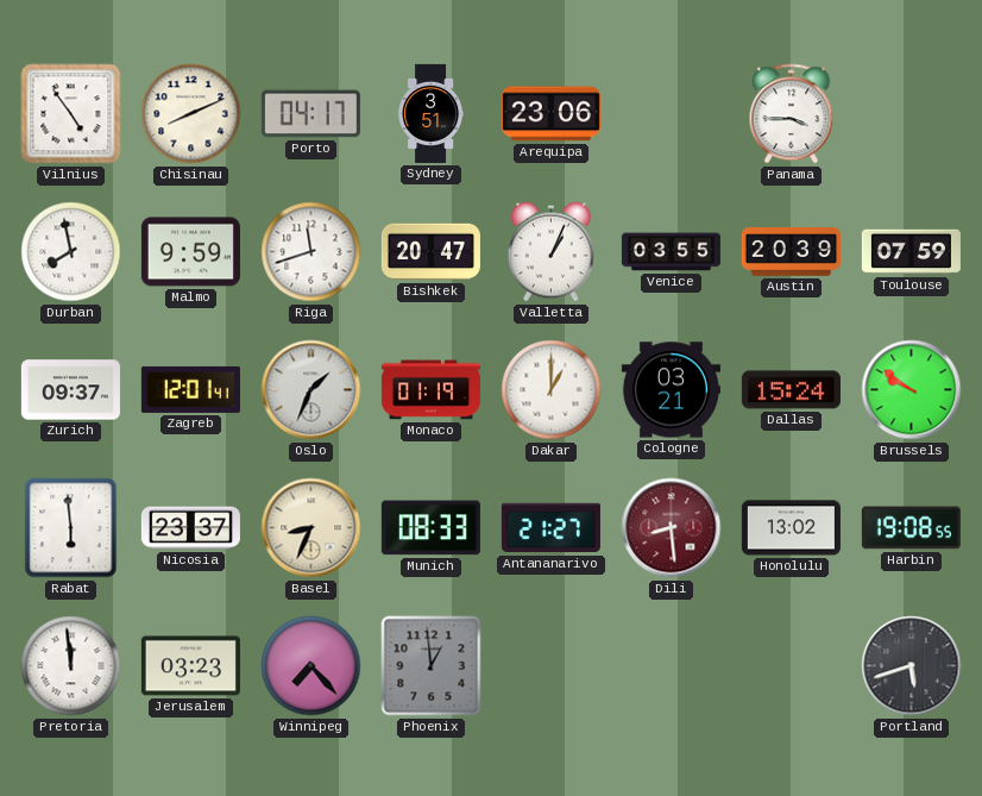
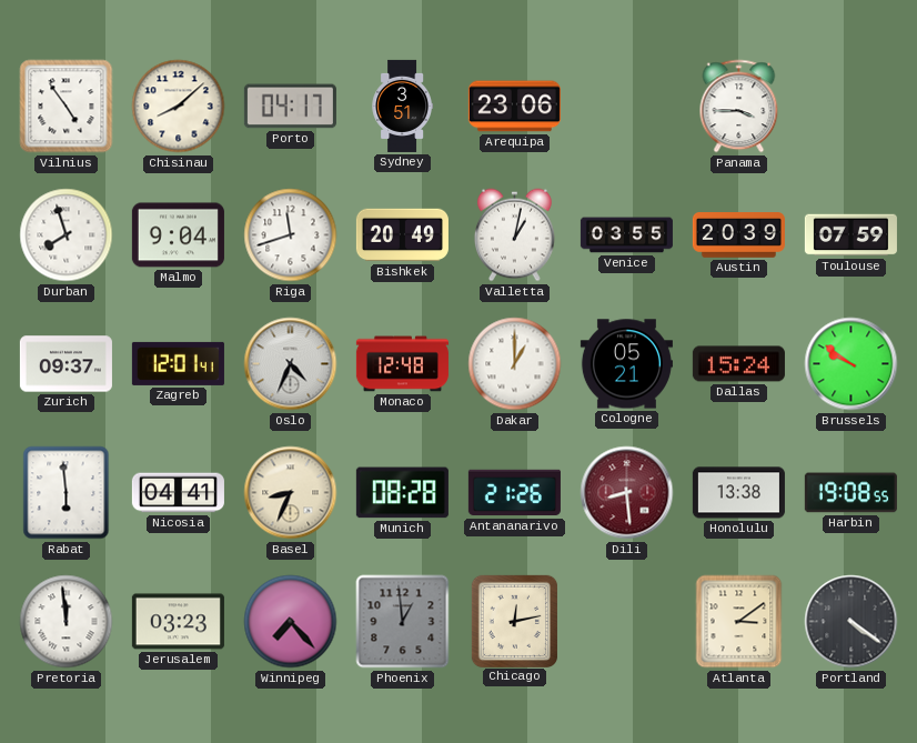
Chisinau: 8:11 -> 8:08
Durban: 7:58 -> 7:57
Malmo: 9:59 -> 9:04
Bishkek: 20:47 -> 20:49
Valletta: 1:04 -> 1:02
Oslo: 1:34 -> 4:34
Monaco: 01:19 -> 12:48
Cologne: 03:21 -> 05:21
Nicosia: 23:37 -> 04:41
Munich: 08:33 -> 08:28
Antananarivo: 21:27 -> 21:26
Honolulu: 13:02 -> 13:38
Chicago: none -> 12:13
Atlanta: none -> 3:09
Portland: 5:42 -> 4:21
